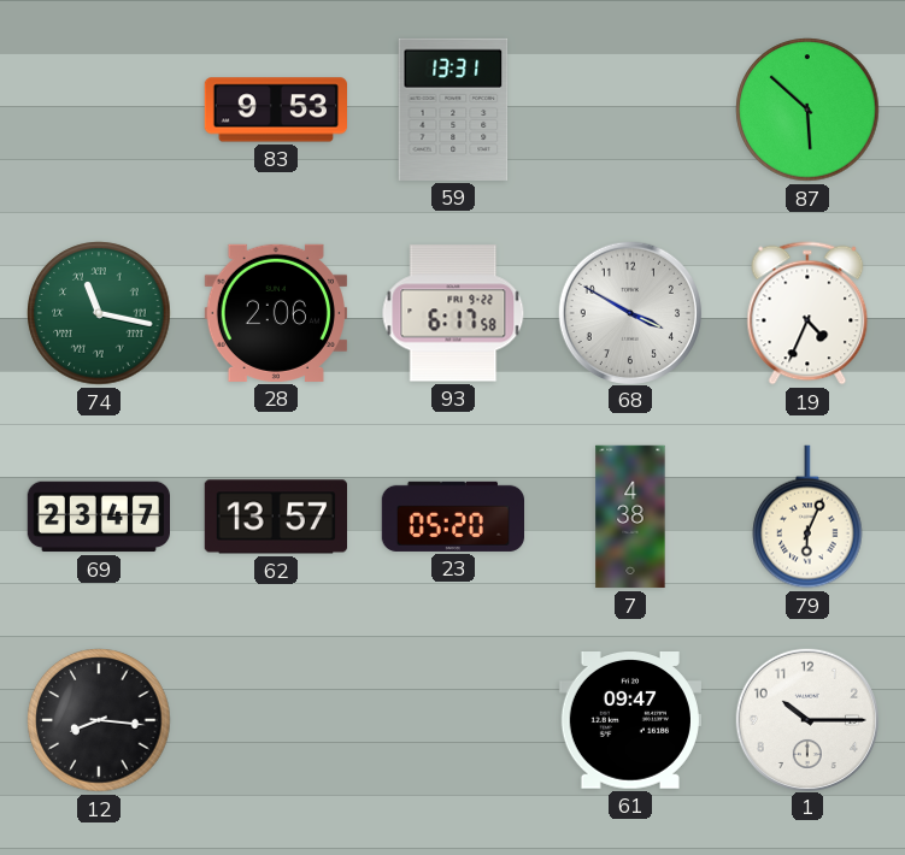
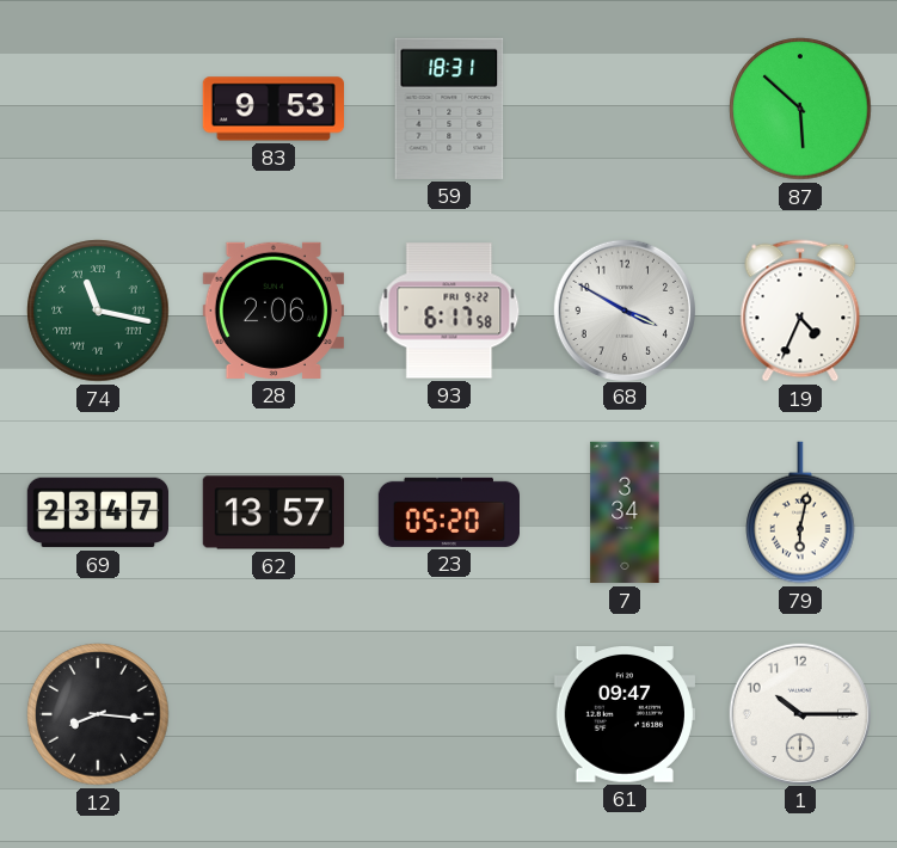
59: 13:31 -> 18:31
7: 4:38 -> 3:34
79: 6:04 -> 6:02
